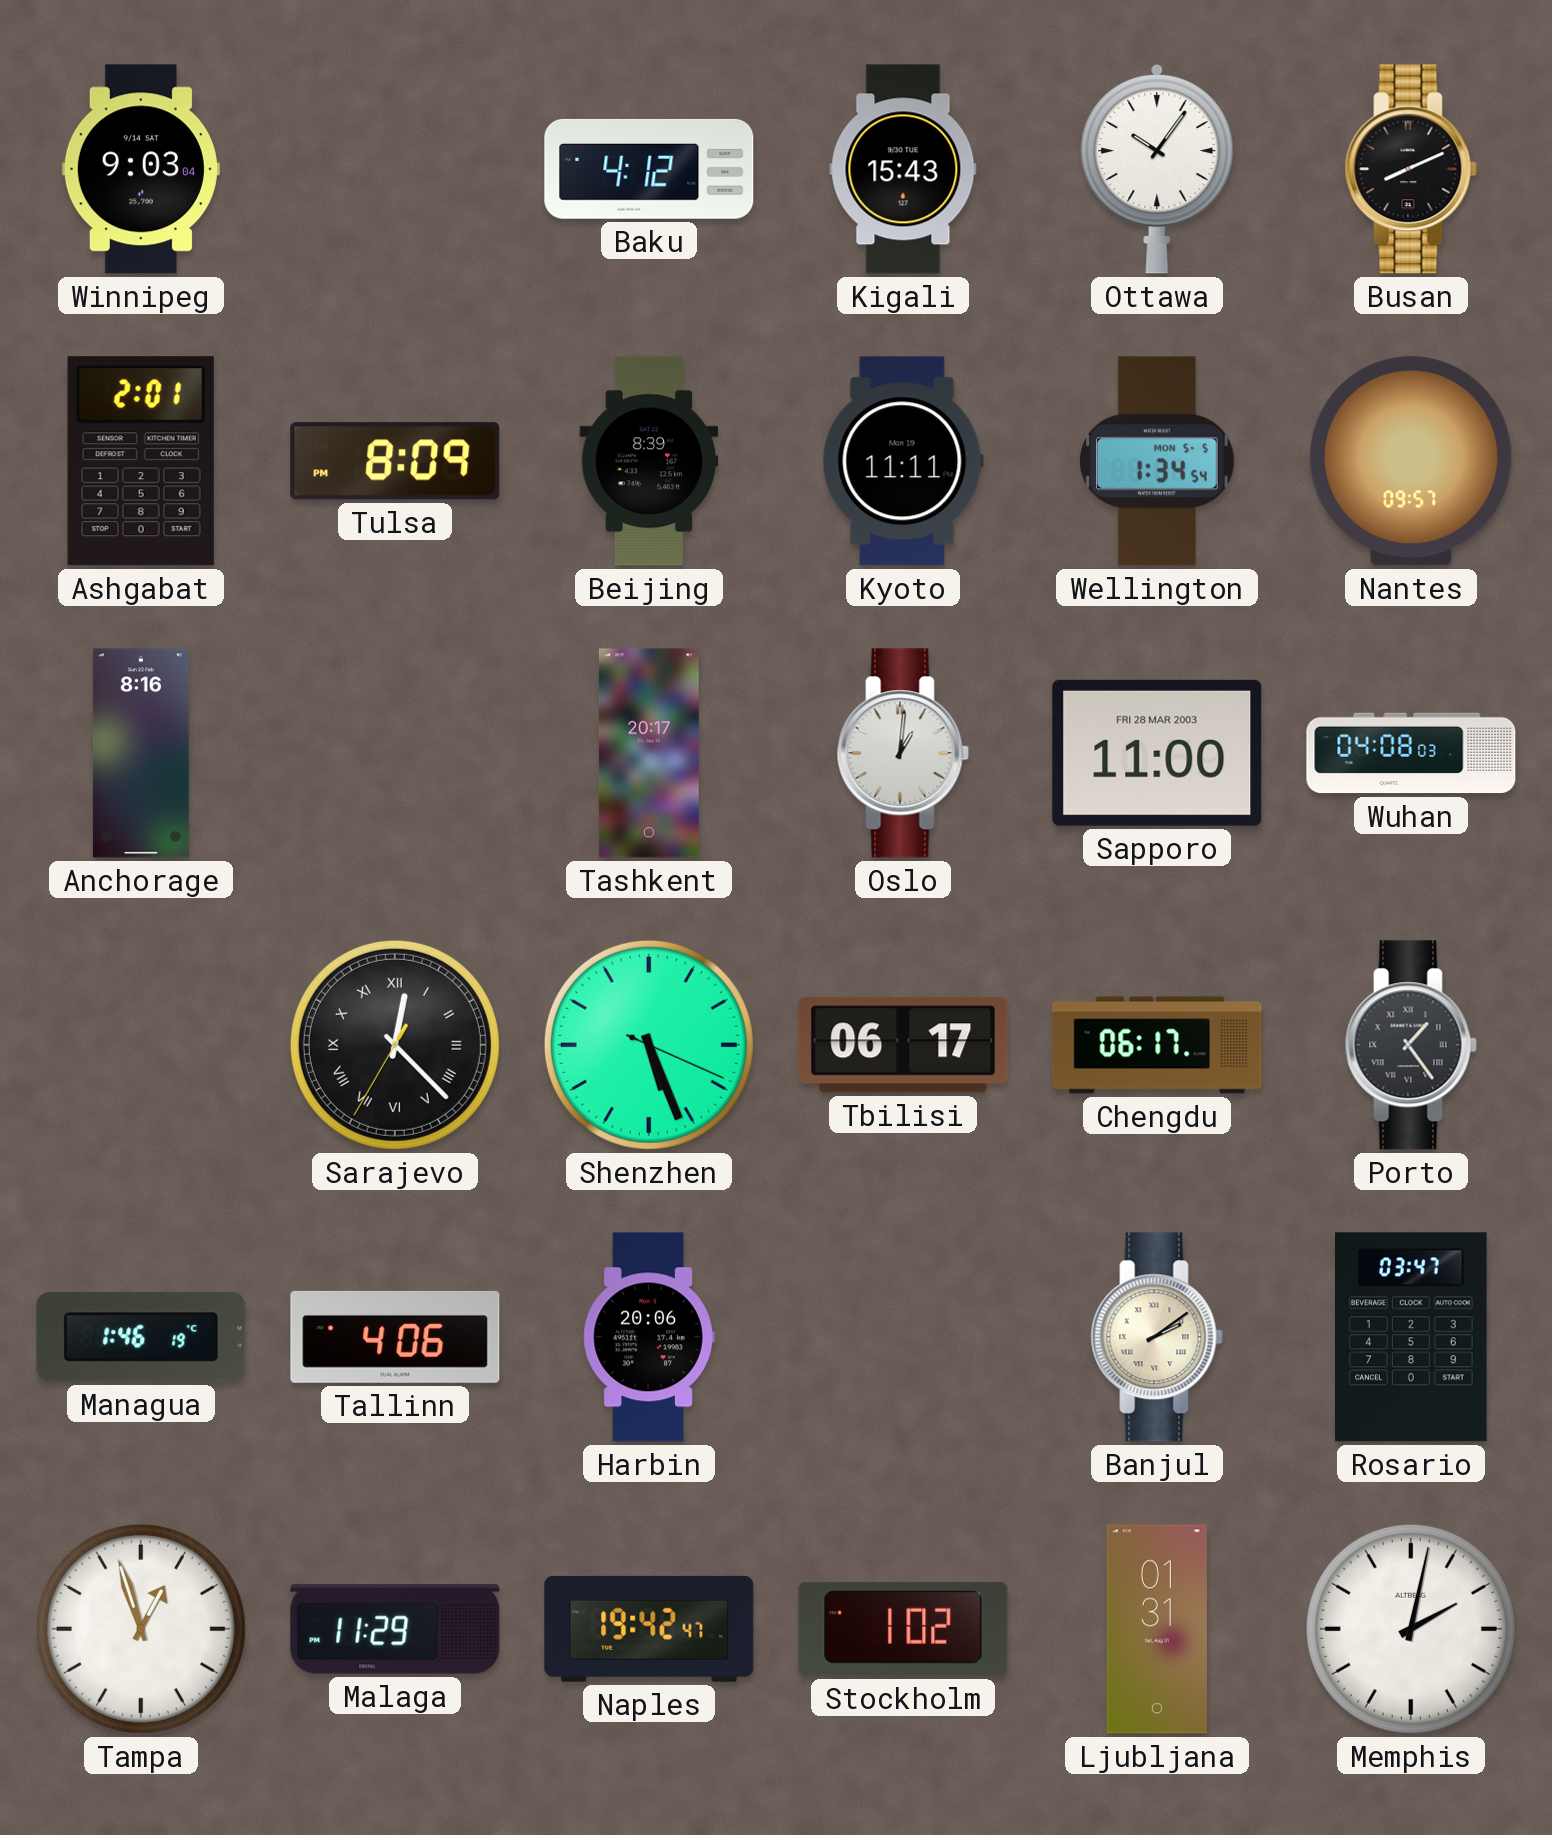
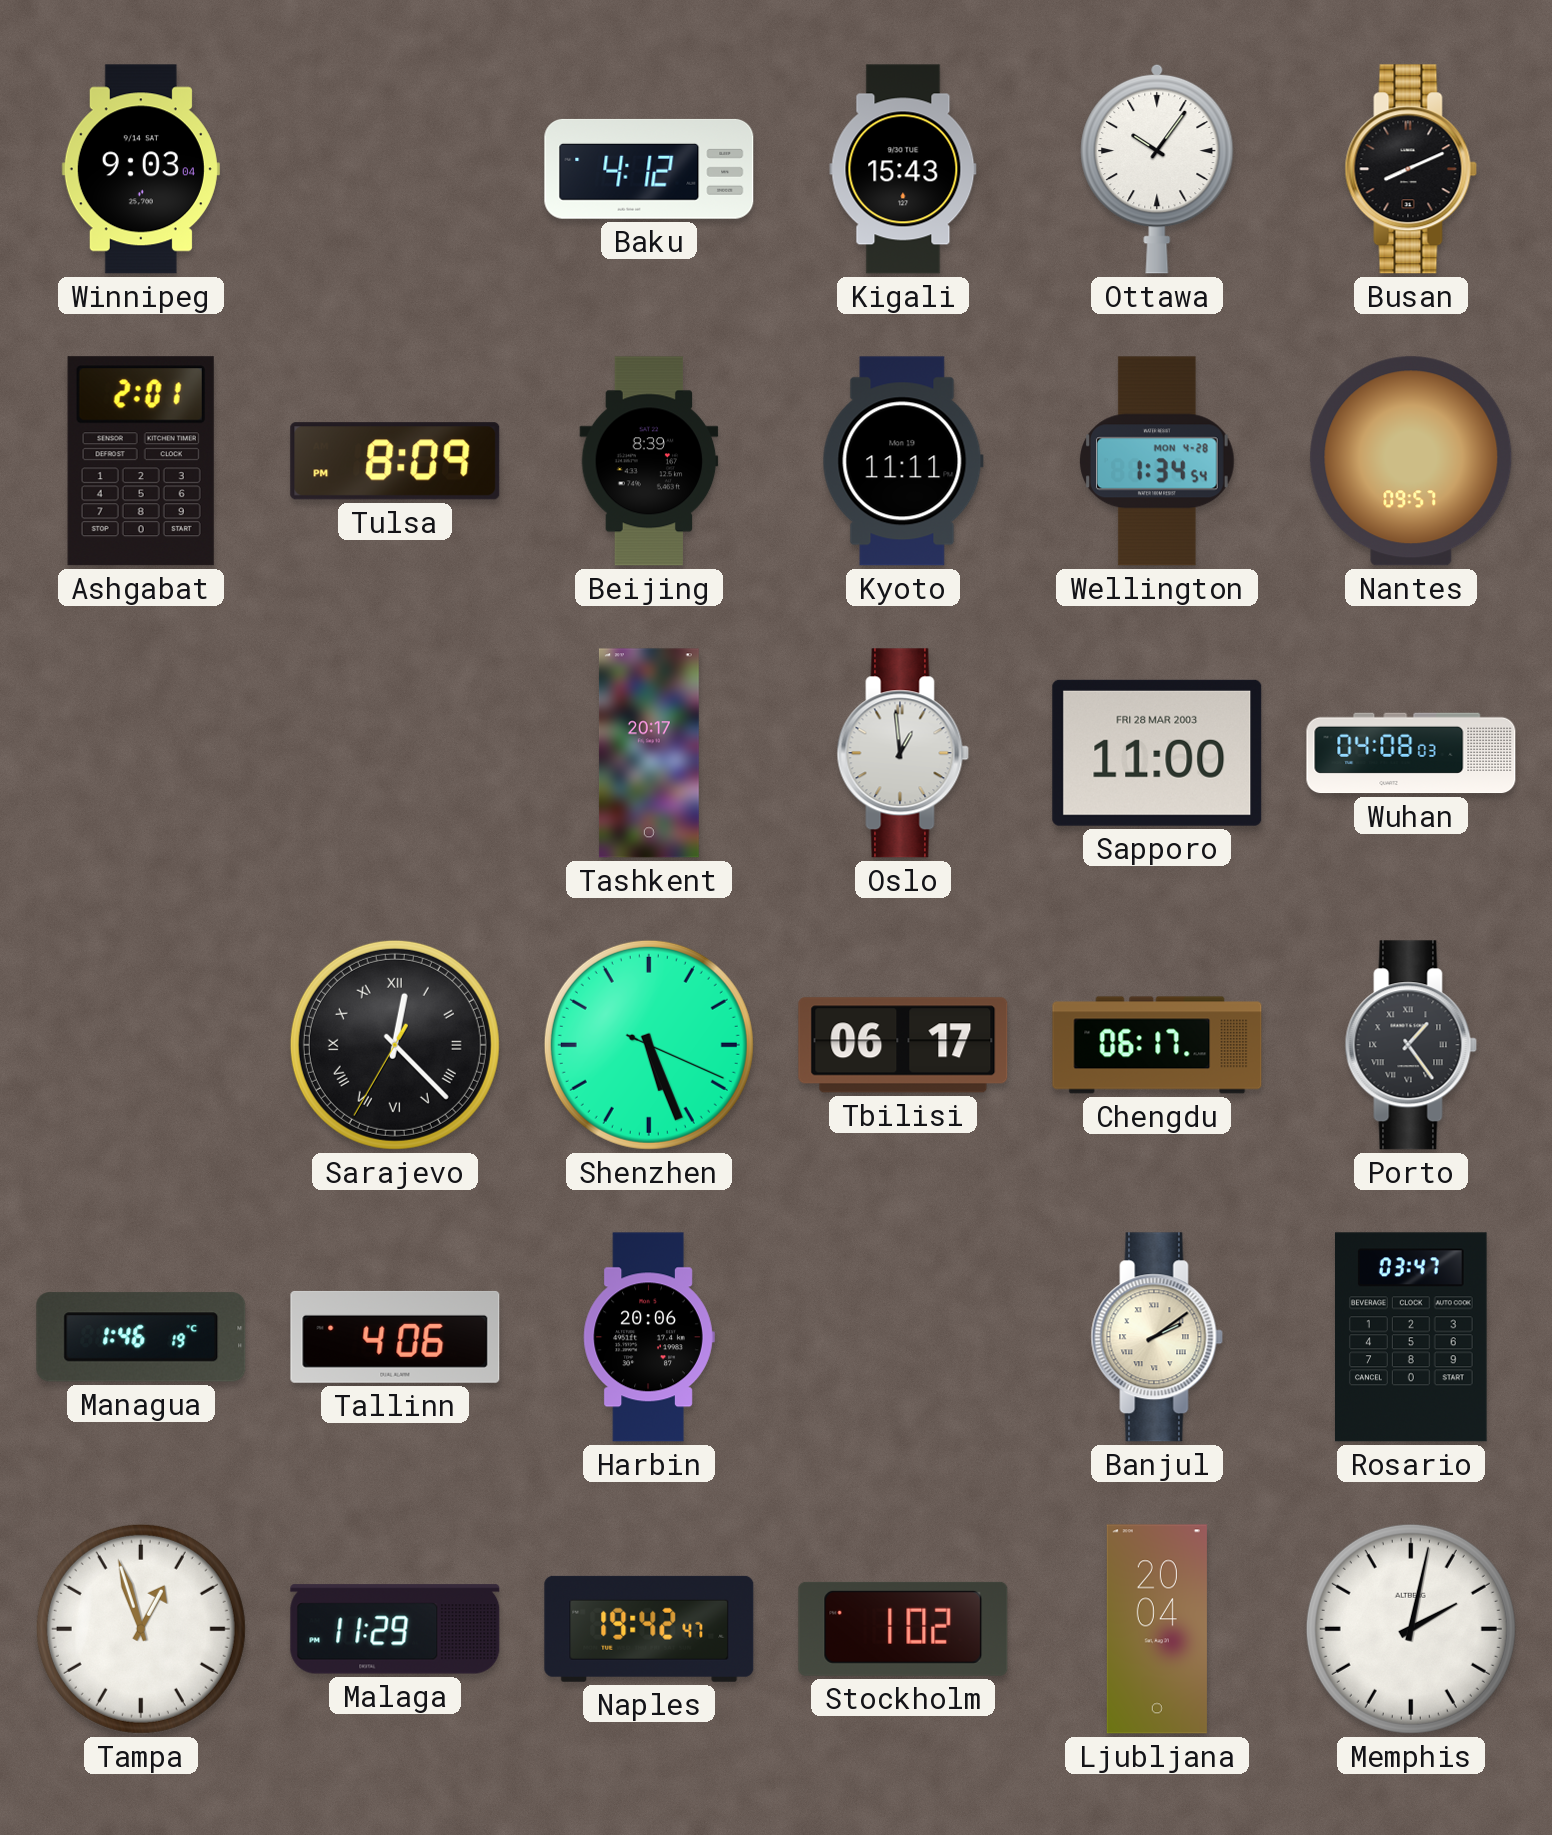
Wellington date: MON 5-5 -> MON 4-28
Anchorage: 8:16 -> none
Oslo: 1:01 -> 12:59
Ljubljana: 01:31 -> 20:04
